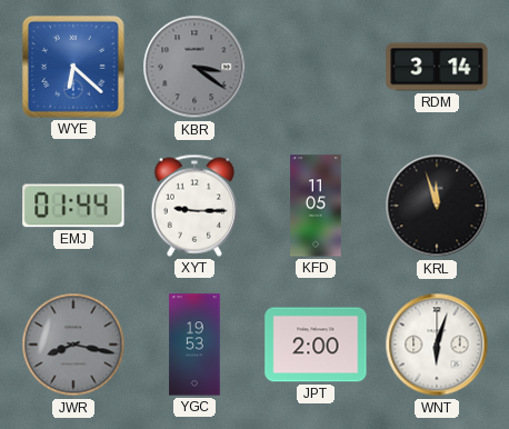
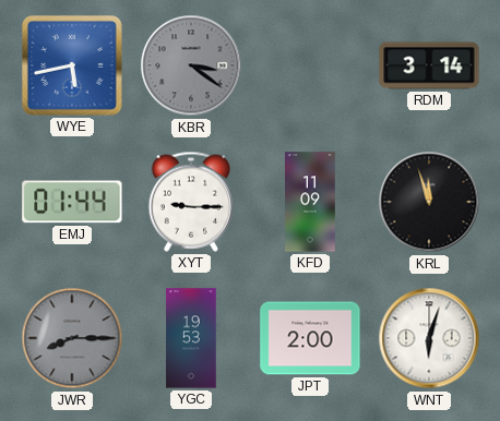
WYE: 6:22 -> 5:43
KFD: 11:05 -> 11:09
JWR: 8:17 -> 8:15
